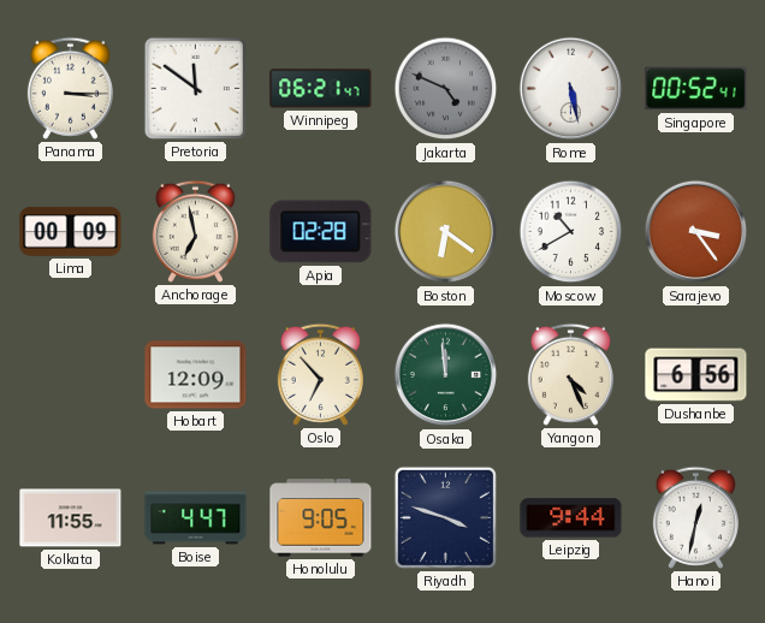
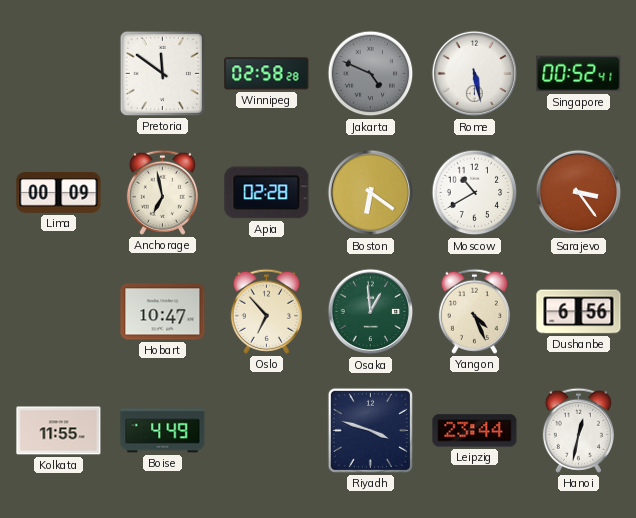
Panama: 3:15 -> none
Winnipeg: 06:21 -> 02:58
Hobart: 12:09 -> 10:47
Osaka: 11:59 -> 12:59
Boise: 4:47 -> 4:49
Honolulu: 9:05 -> none
Leipzig: 9:44 -> 23:44
